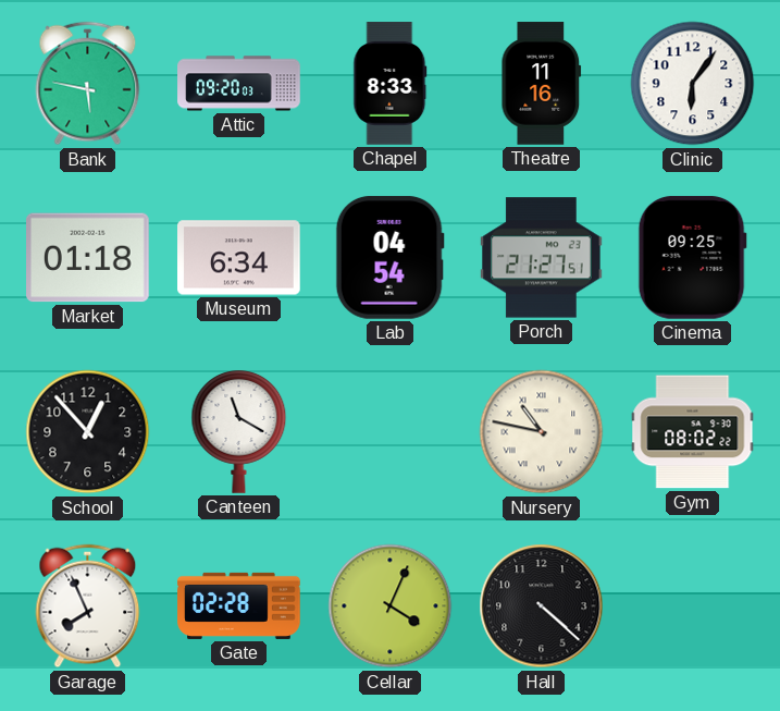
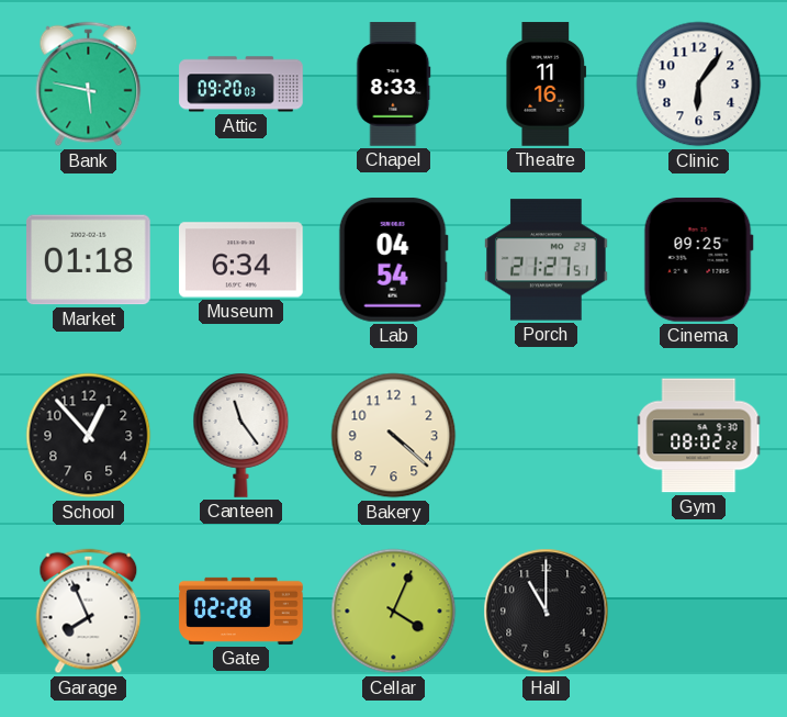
Canteen: 11:20 -> 11:24
Bakery: none -> 4:22
Nursery: 10:47 -> none
Hall: 4:22 -> 11:00
